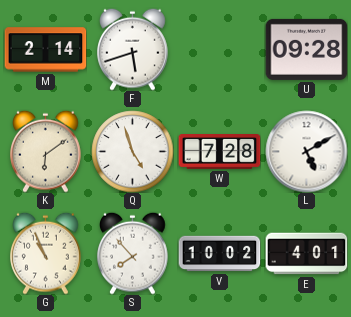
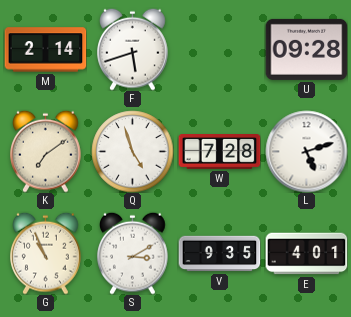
K: 6:09 -> 7:09
L: 5:10 -> 5:12
S: 7:53 -> 3:10
V: 10:02 -> 9:35
